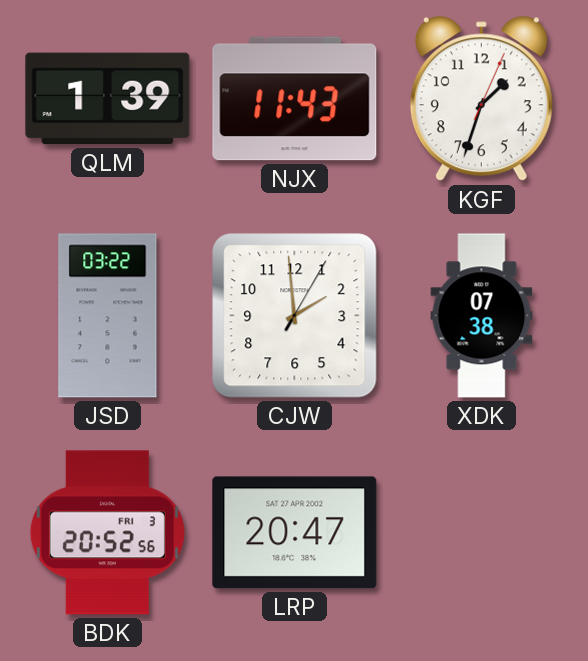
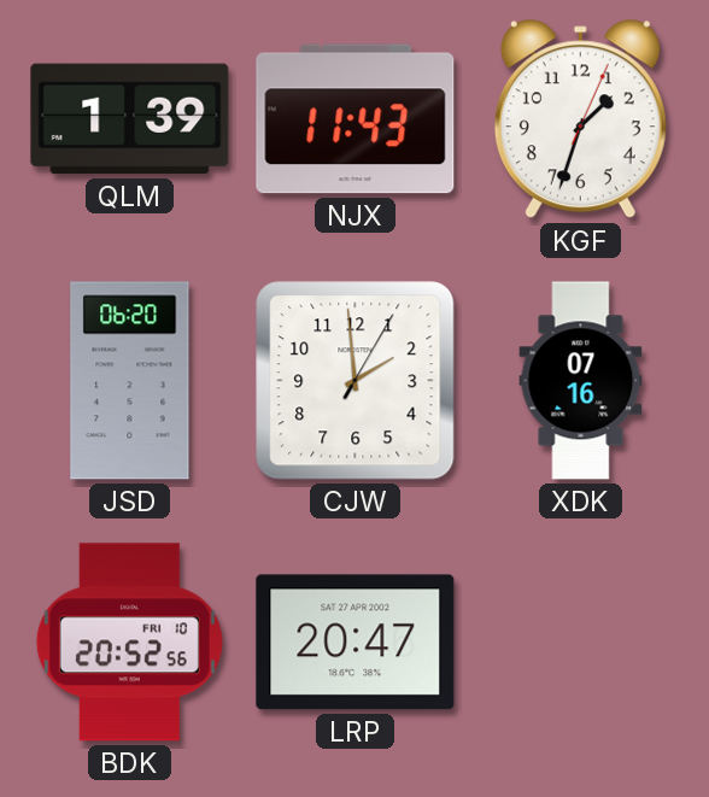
JSD: 03:22 -> 06:20
XDK: 07:38 -> 07:16
BDK date: FRI 3 -> FRI 10
